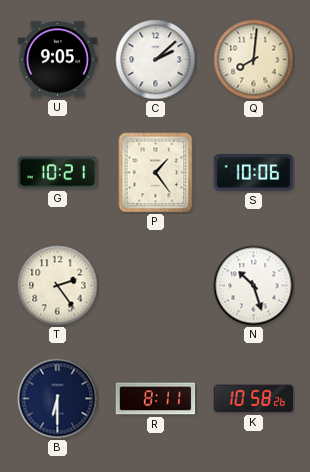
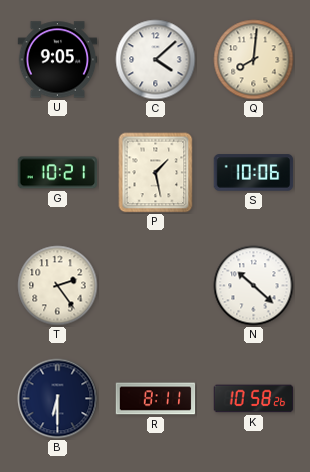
C: 2:08 -> 4:08
P: 1:24 -> 1:28
N: 10:27 -> 10:22
